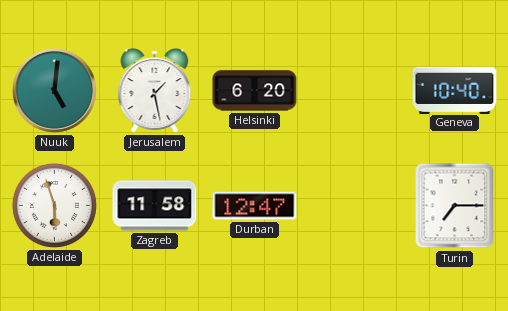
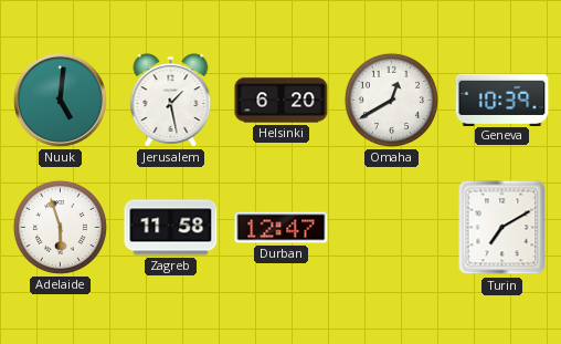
Omaha: none -> 12:40
Geneva: 10:40 -> 10:39
Turin: 7:15 -> 7:10
